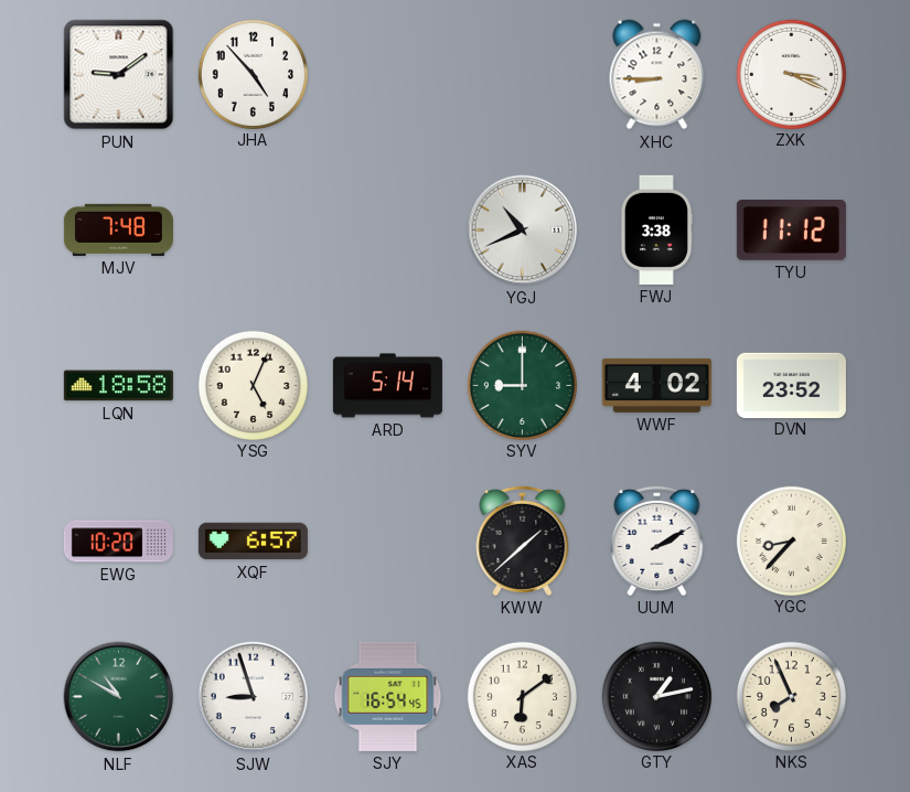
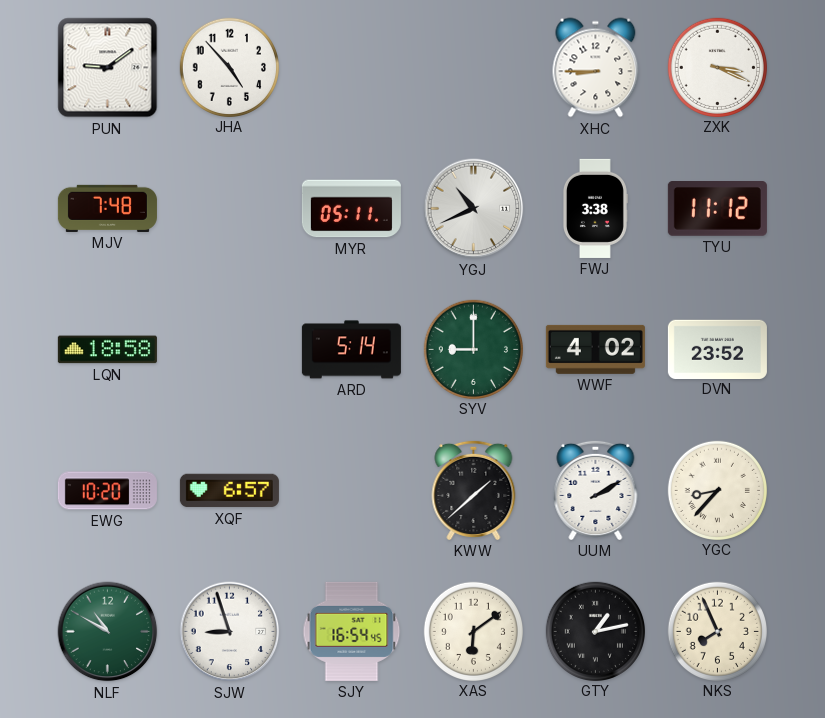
MYR: none -> 05:11
YSG: 5:04 -> none
